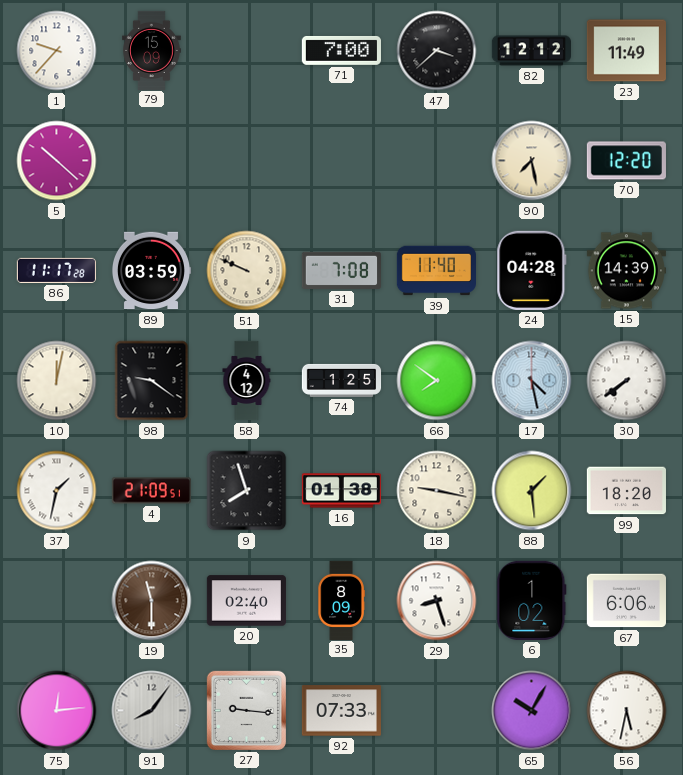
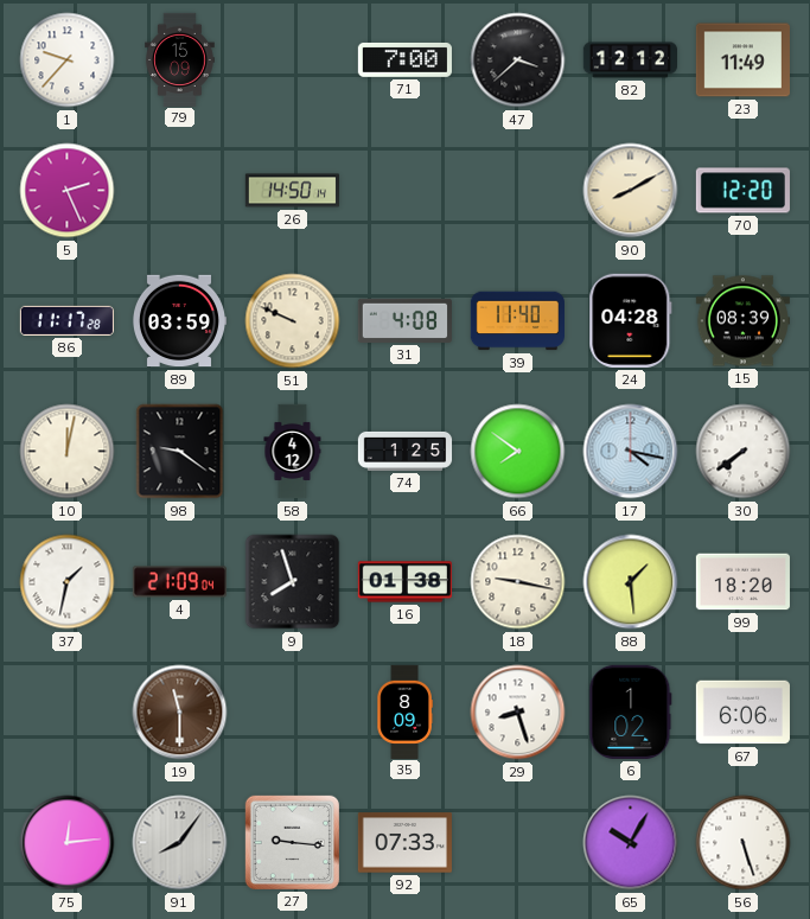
5: 10:22 -> 2:26
26: none -> 14:50
90: 7:28 -> 8:10
31: 7:08 -> 4:08
15: 14:39 -> 08:39
17: 4:28 -> 4:17
4: 21:09:51 -> 21:09:04
20: 02:40 -> none
56: 5:32 -> 5:27
